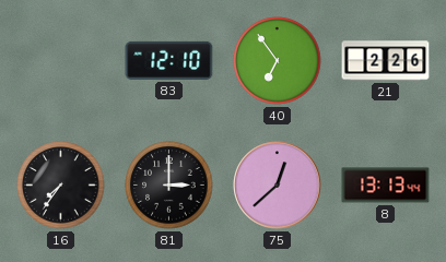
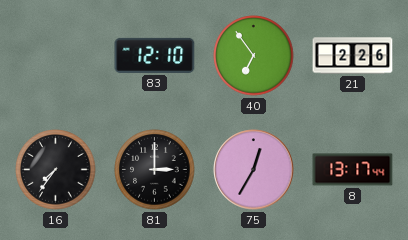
75: 12:38 -> 12:35
8: 13:13 -> 13:17
